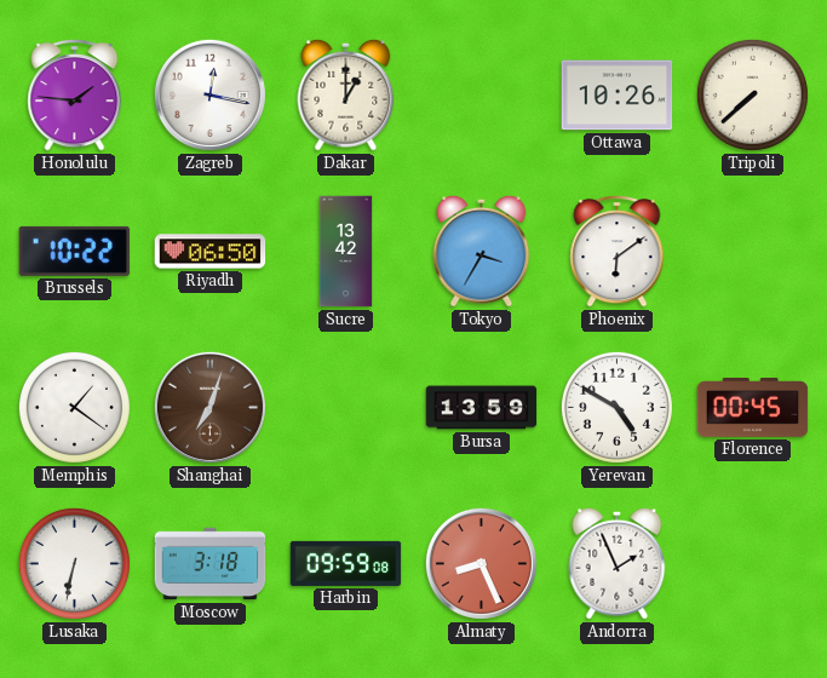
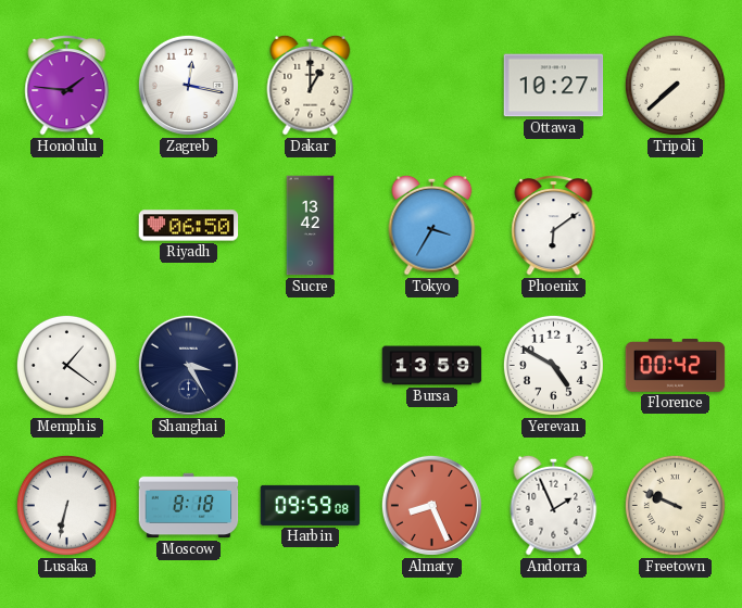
Ottawa: 10:26 -> 10:27
Brussels: 10:22 -> none
Shanghai: 7:03 -> 3:25
Shanghai dial: brown -> navy
Florence: 00:45 -> 00:42
Moscow: 3:18 -> 8:18
Freetown: none -> 9:49
